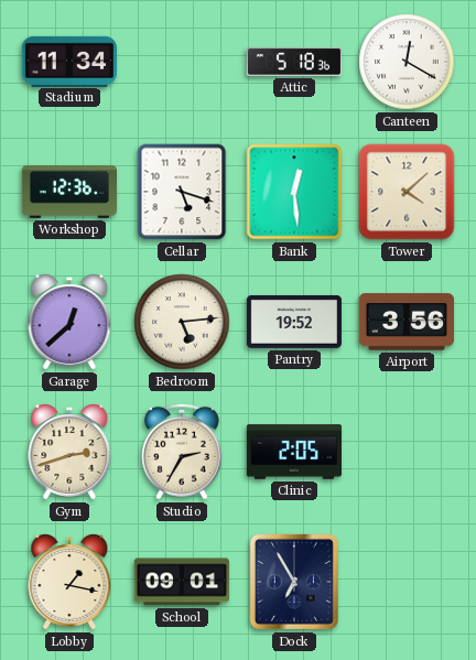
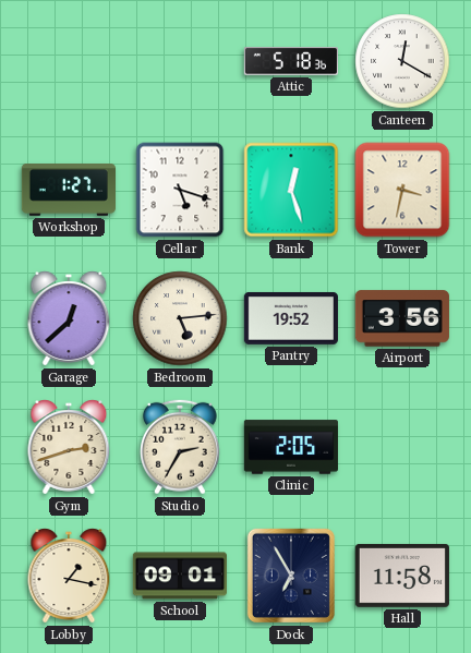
Stadium: 11:34 -> none
Workshop: 12:36 -> 1:27
Bank: 12:29 -> 12:27
Tower: 4:08 -> 3:32
Hall: none -> 11:58
